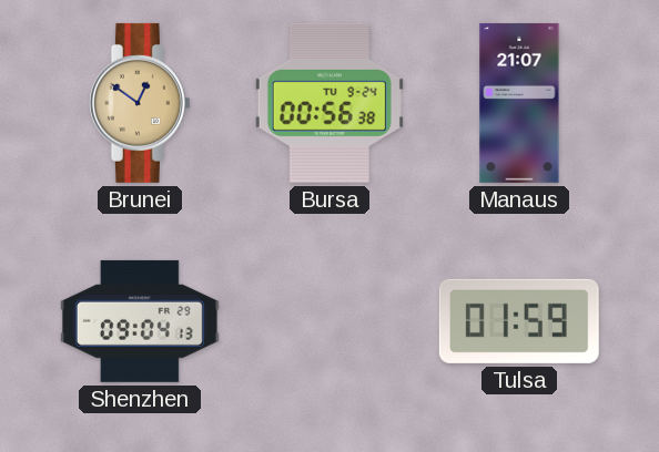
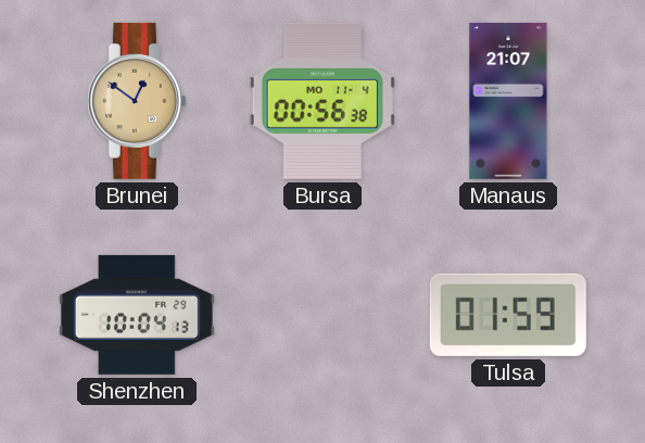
Bursa date: TU 9-24 -> MO 11-4
Shenzhen: 09:04 -> 10:04
